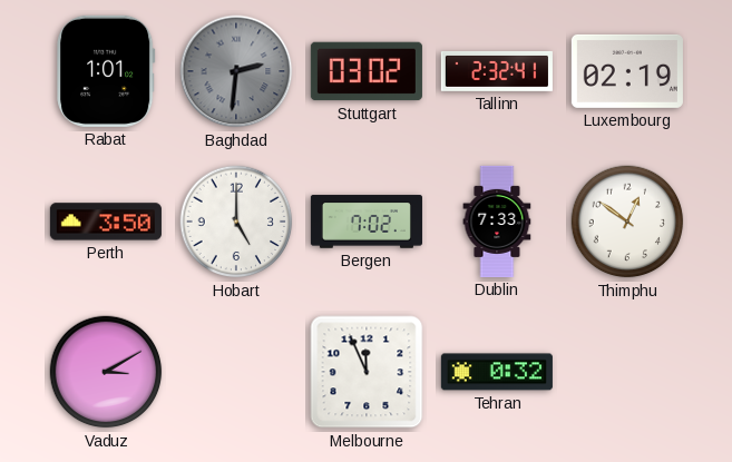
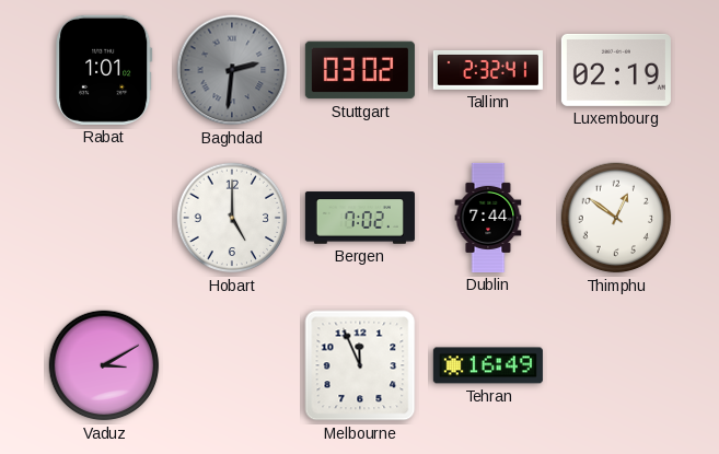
Perth: 3:50 -> none
Dublin: 7:33 -> 7:44
Tehran: 0:32 -> 16:49
